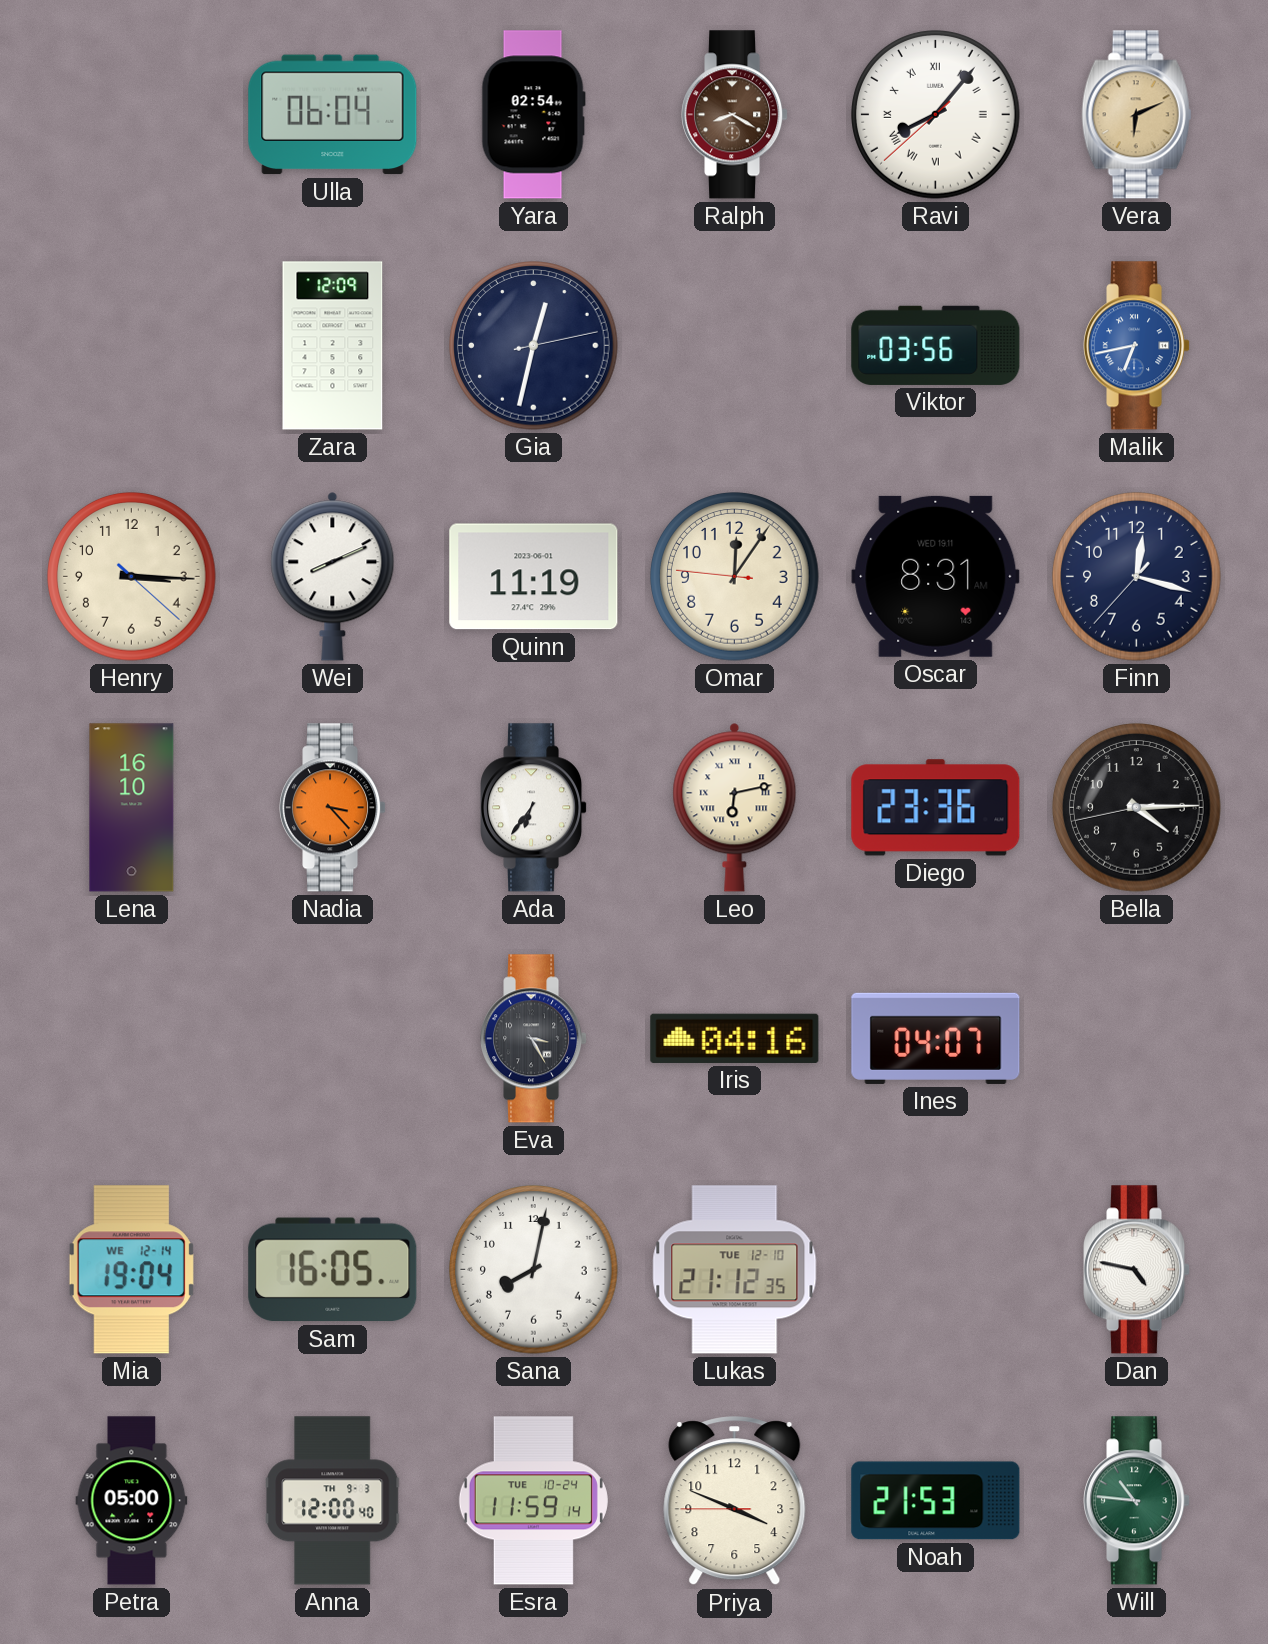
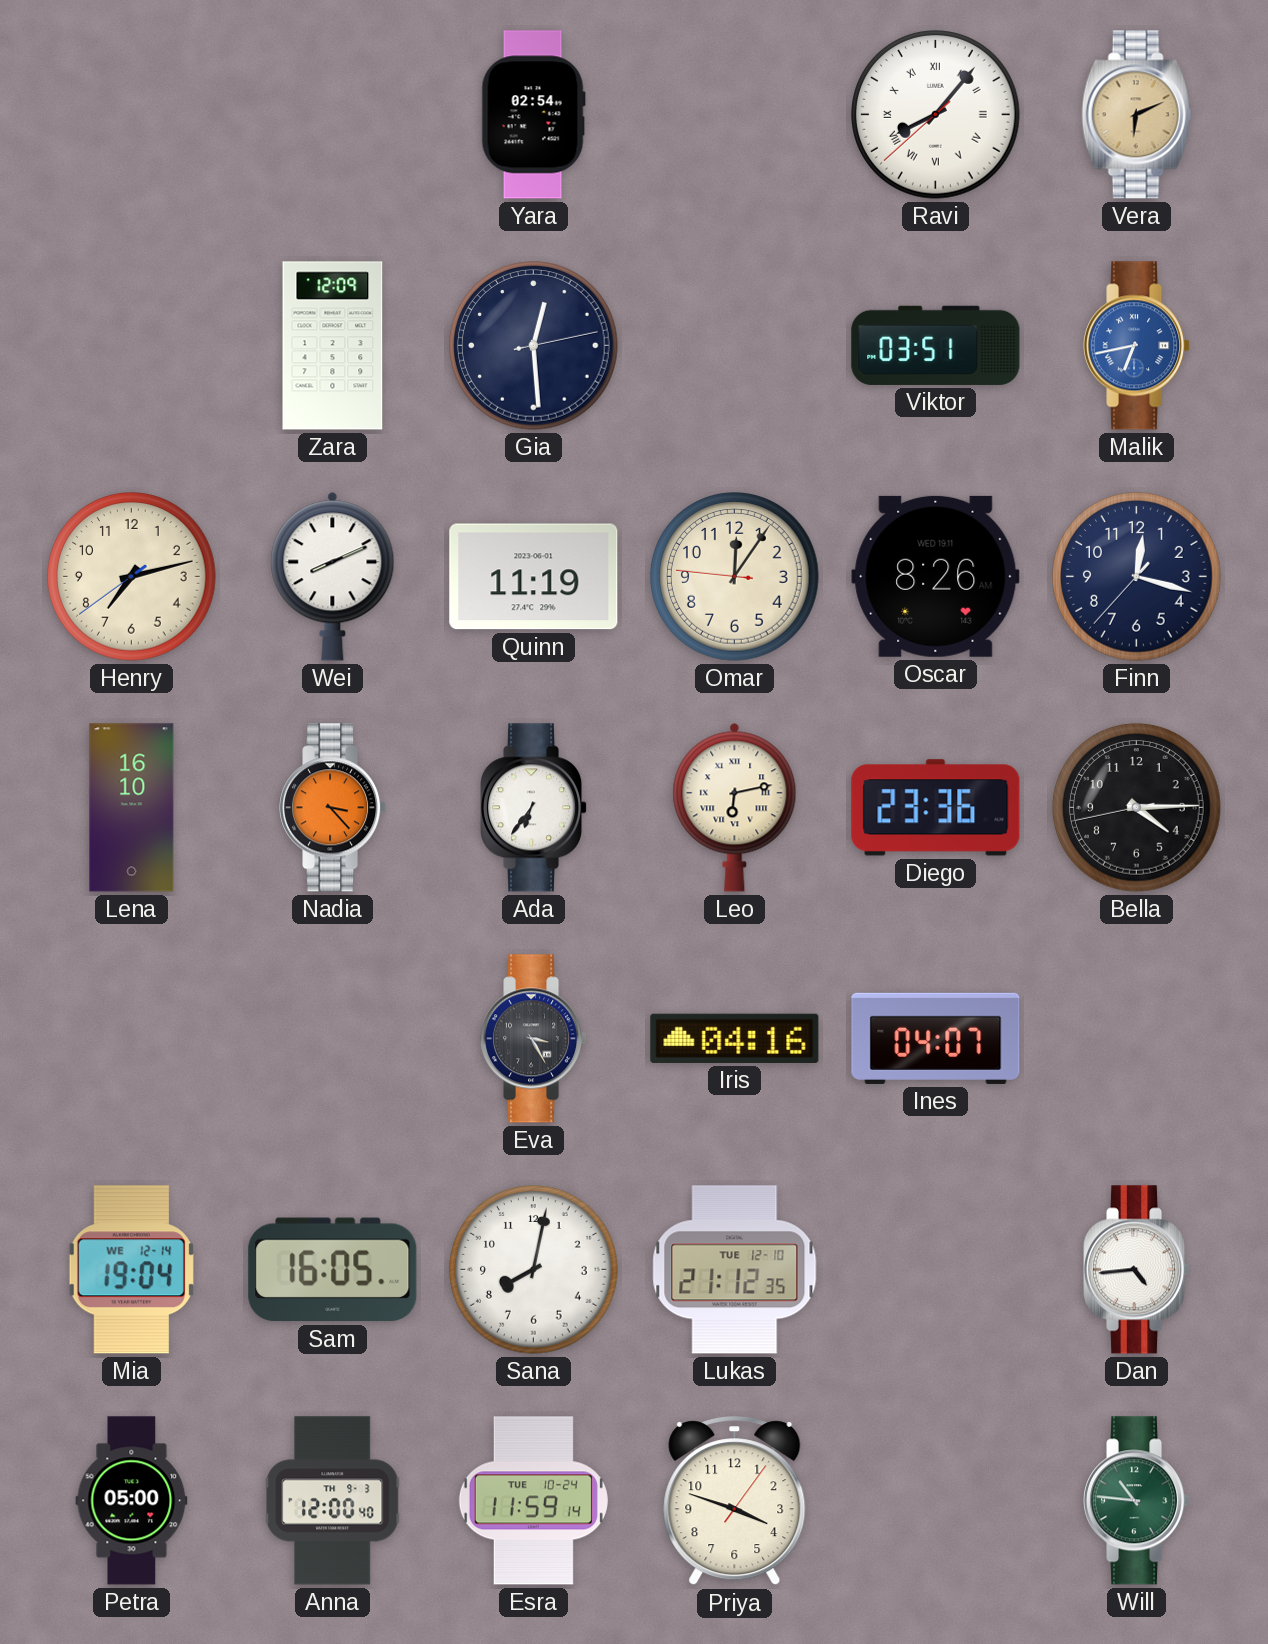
Ulla: 06:04 -> none
Ralph: 8:20 -> none
Gia: 12:32 -> 12:29
Viktor: 03:56 -> 03:51
Henry: 3:15 -> 7:12
Oscar: 8:31 -> 8:26
Dan: 4:47 -> 4:44
Priya: 3:48:45 -> 3:48:06
Noah: 21:53 -> none
